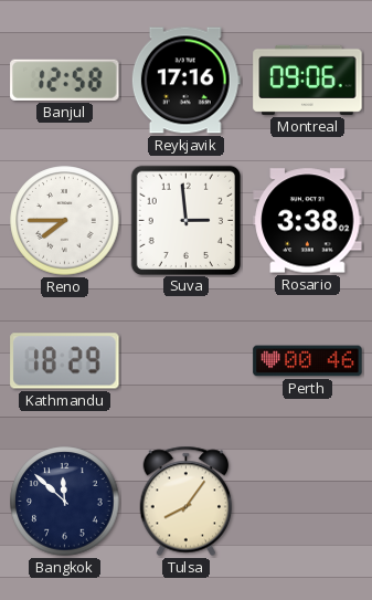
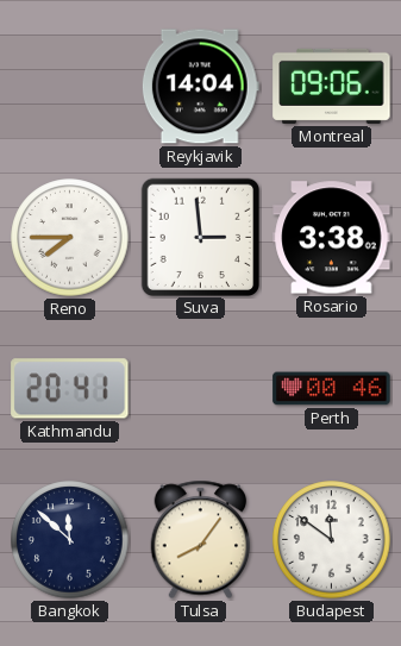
Banjul: 12:58 -> none
Reykjavik: 17:16 -> 14:04
Kathmandu: 18:29 -> 20:41
Budapest: none -> 11:51
